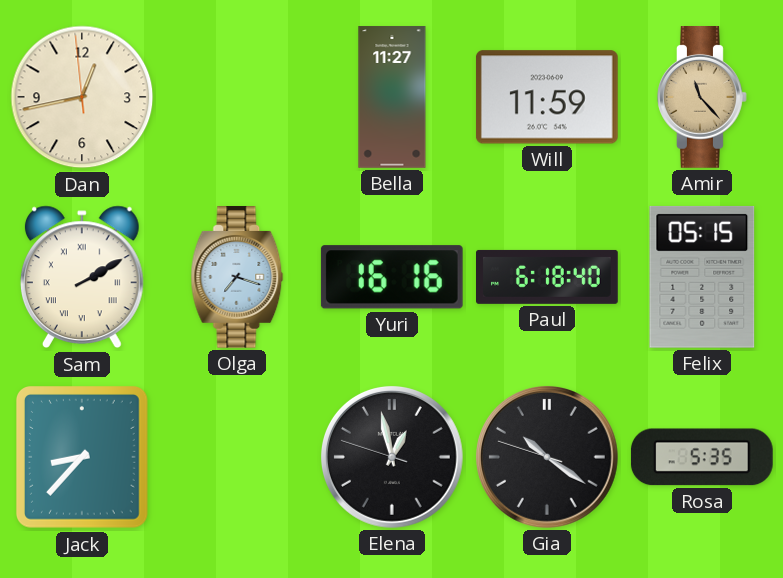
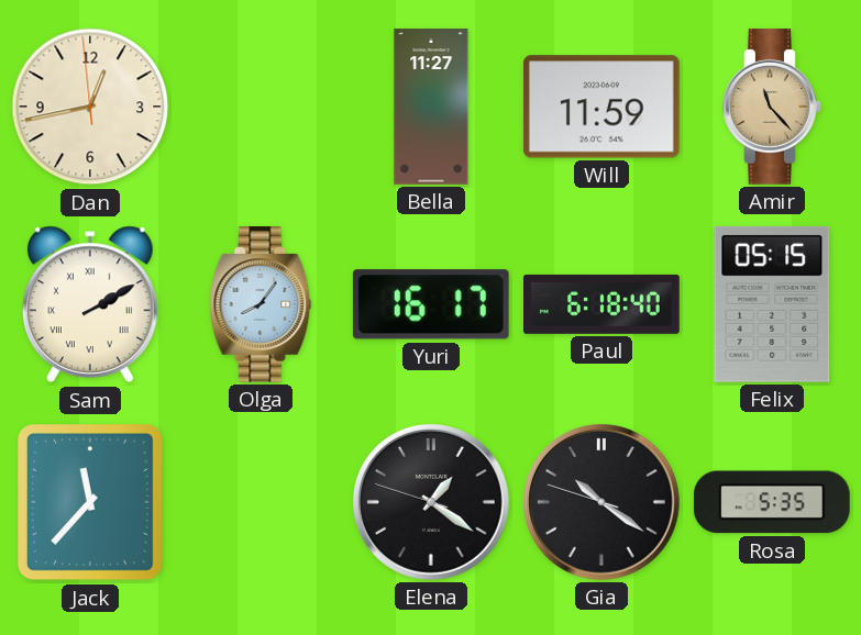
Olga: 7:18 -> 8:06
Yuri: 16:16 -> 16:17
Jack: 8:37 -> 11:37
Elena: 12:57 -> 1:20
